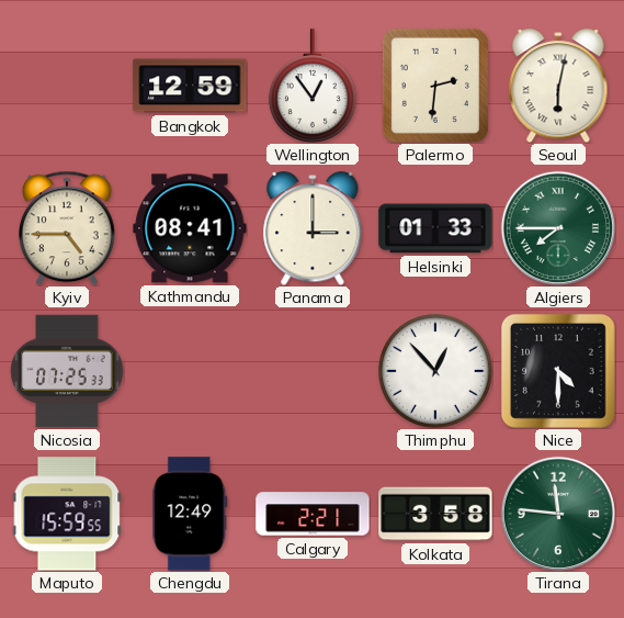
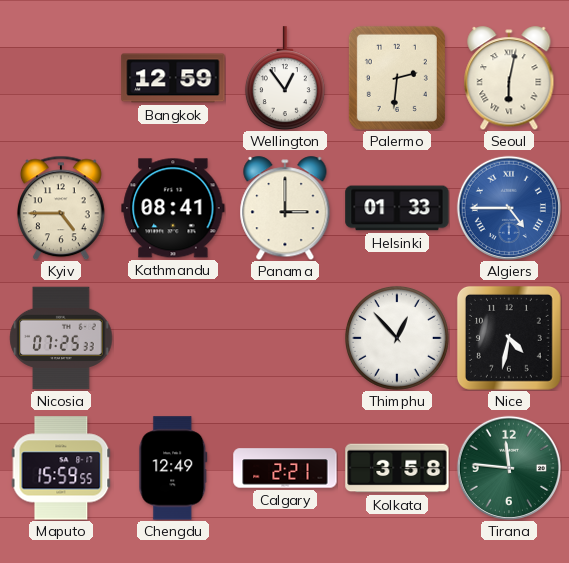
Algiers: 7:45 -> 4:45
Algiers dial: green -> blue
Nice: 4:30 -> 4:32
